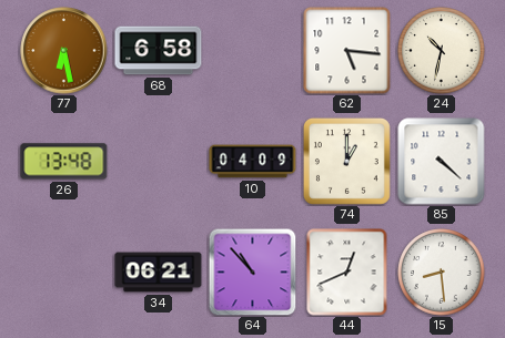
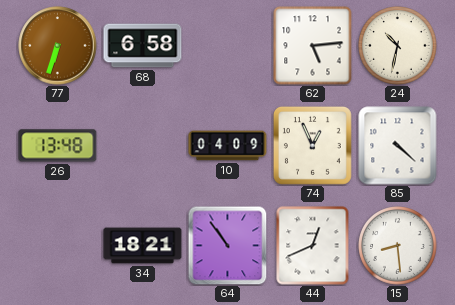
77: 6:28 -> 6:33
62: 5:16 -> 5:14
74: 1:00 -> 12:56
34: 06:21 -> 18:21
64: 10:53 -> 10:54
